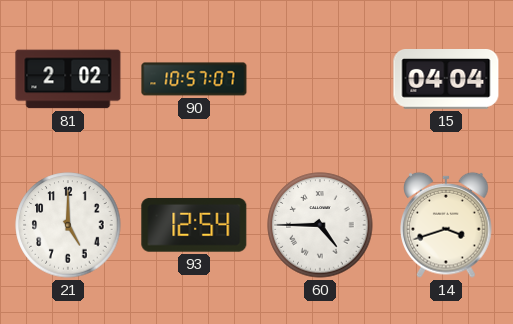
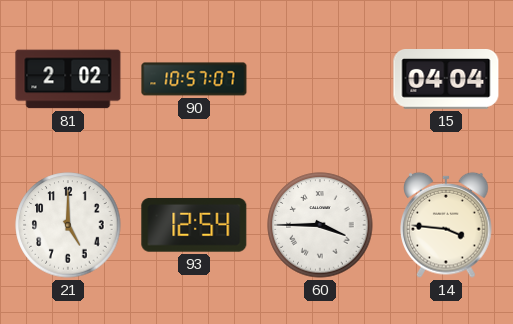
60: 4:45 -> 3:45
14: 3:42 -> 3:46
